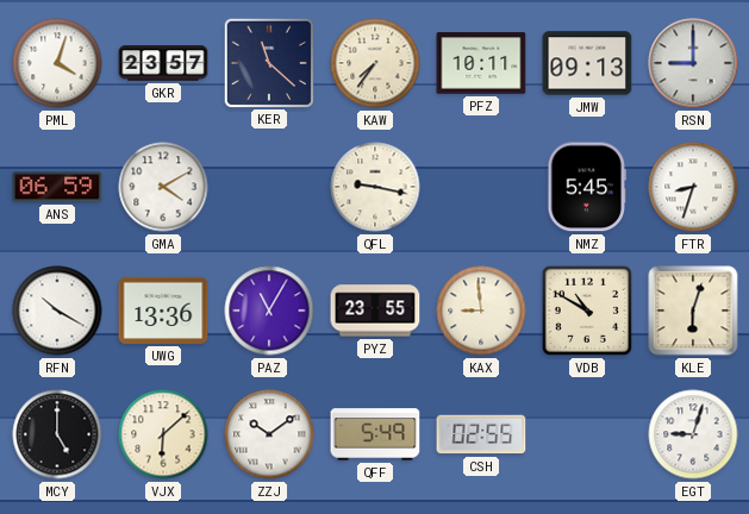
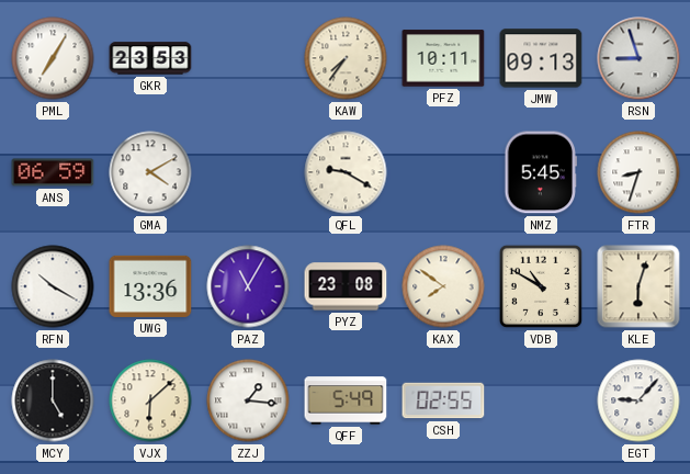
PML: 4:03 -> 7:05
GKR: 23:57 -> 23:53
KER: 11:22 -> none
RSN: 9:00 -> 8:57
QFL: 9:17 -> 9:20
PYZ: 23:55 -> 23:08
KAX: 8:59 -> 7:51
ZZJ: 10:09 -> 1:16
EGT: 9:03 -> 9:07
